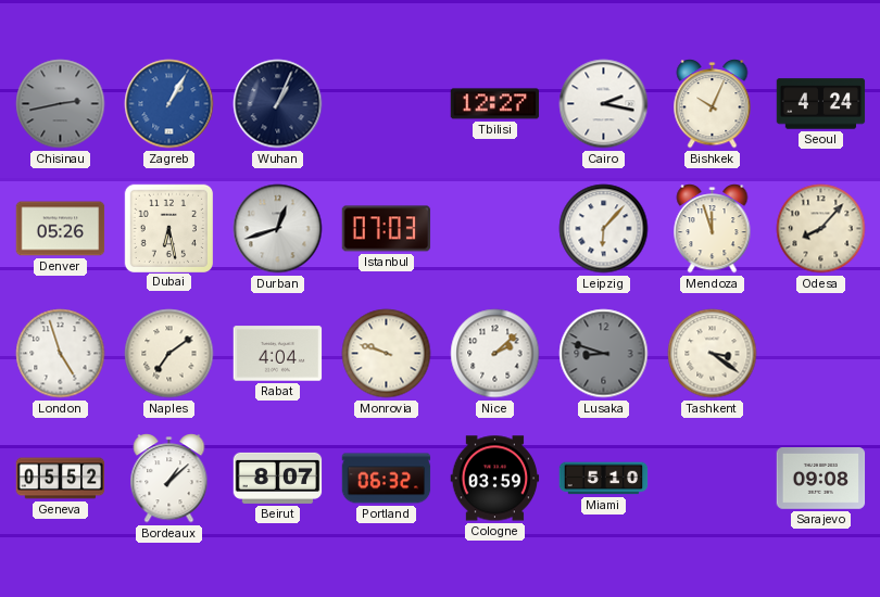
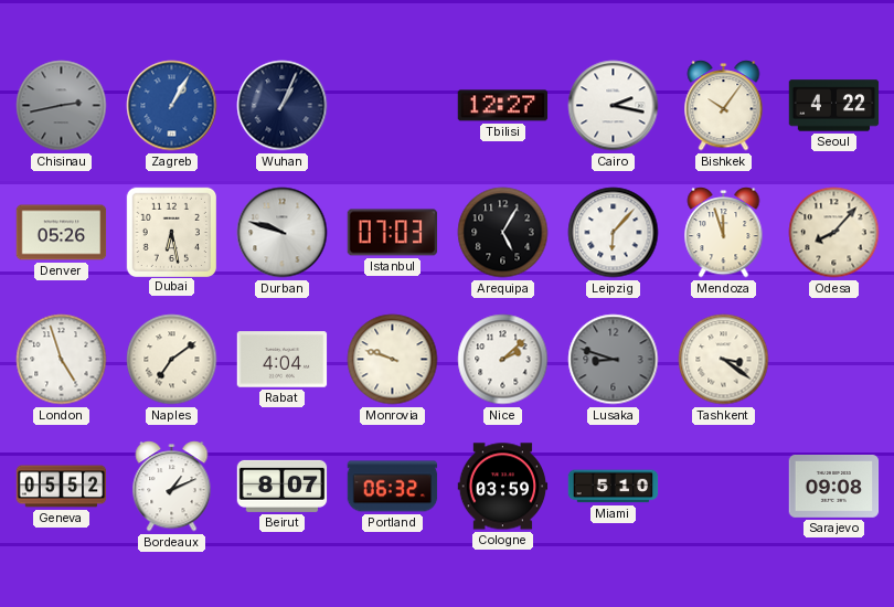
Bishkek: 10:04 -> 10:06
Seoul: 4:24 -> 4:22
Durban: 12:42 -> 9:48
Arequipa: none -> 5:05
Bordeaux: 1:08 -> 1:11
